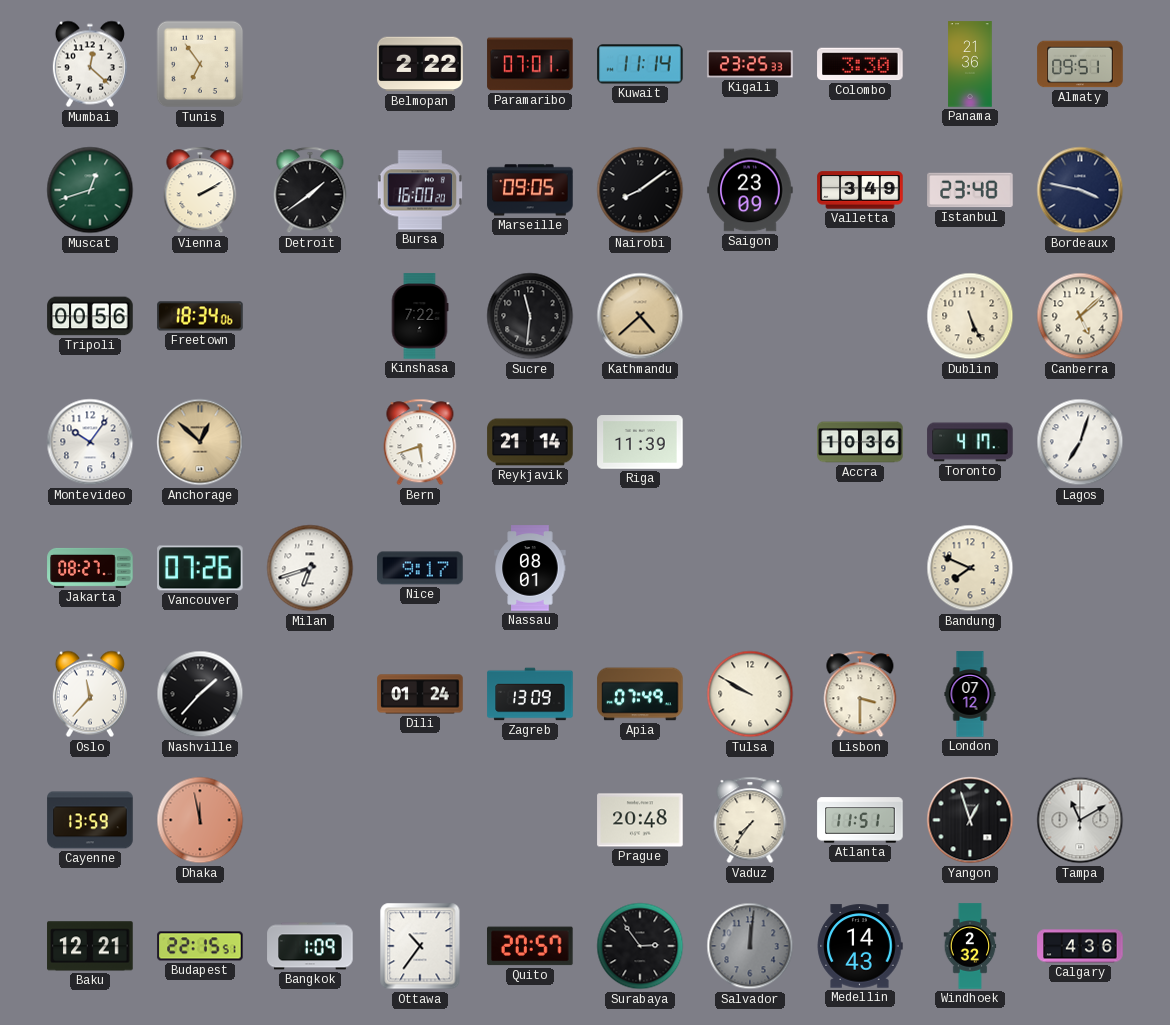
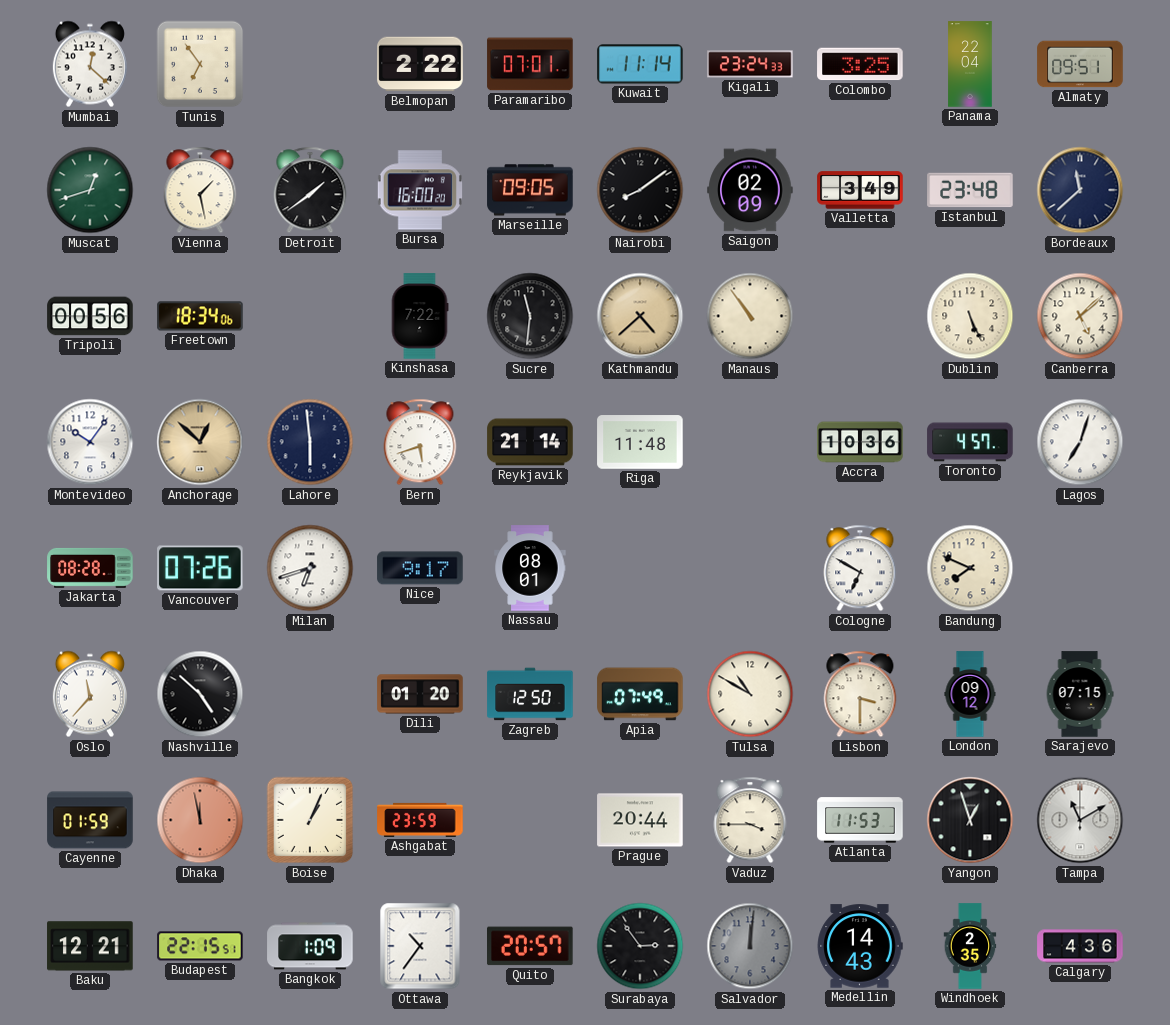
Kigali: 23:25 -> 23:24
Colombo: 3:30 -> 3:25
Panama: 21:36 -> 22:04
Vienna: 2:10 -> 1:28
Saigon: 23:09 -> 02:09
Bordeaux: 3:47 -> 11:38
Manaus: none -> 10:54
Lahore: none -> 5:59
Riga: 11:39 -> 11:48
Toronto: 4:17 -> 4:57
Jakarta: 08:27 -> 08:28
Cologne: none -> 6:50
Nashville: 1:37 -> 4:52
Dili: 01:24 -> 01:20
Zagreb: 13:09 -> 12:50
Tulsa: 9:50 -> 10:50
London: 07:12 -> 09:12
Sarajevo: none -> 07:15
Cayenne: 13:59 -> 01:59
Boise: none -> 1:04
Ashgabat: none -> 23:59
Prague: 20:48 -> 20:44
Vaduz: 7:36 -> 3:45
Atlanta: 11:51 -> 11:53
Windhoek: 2:32 -> 2:35
